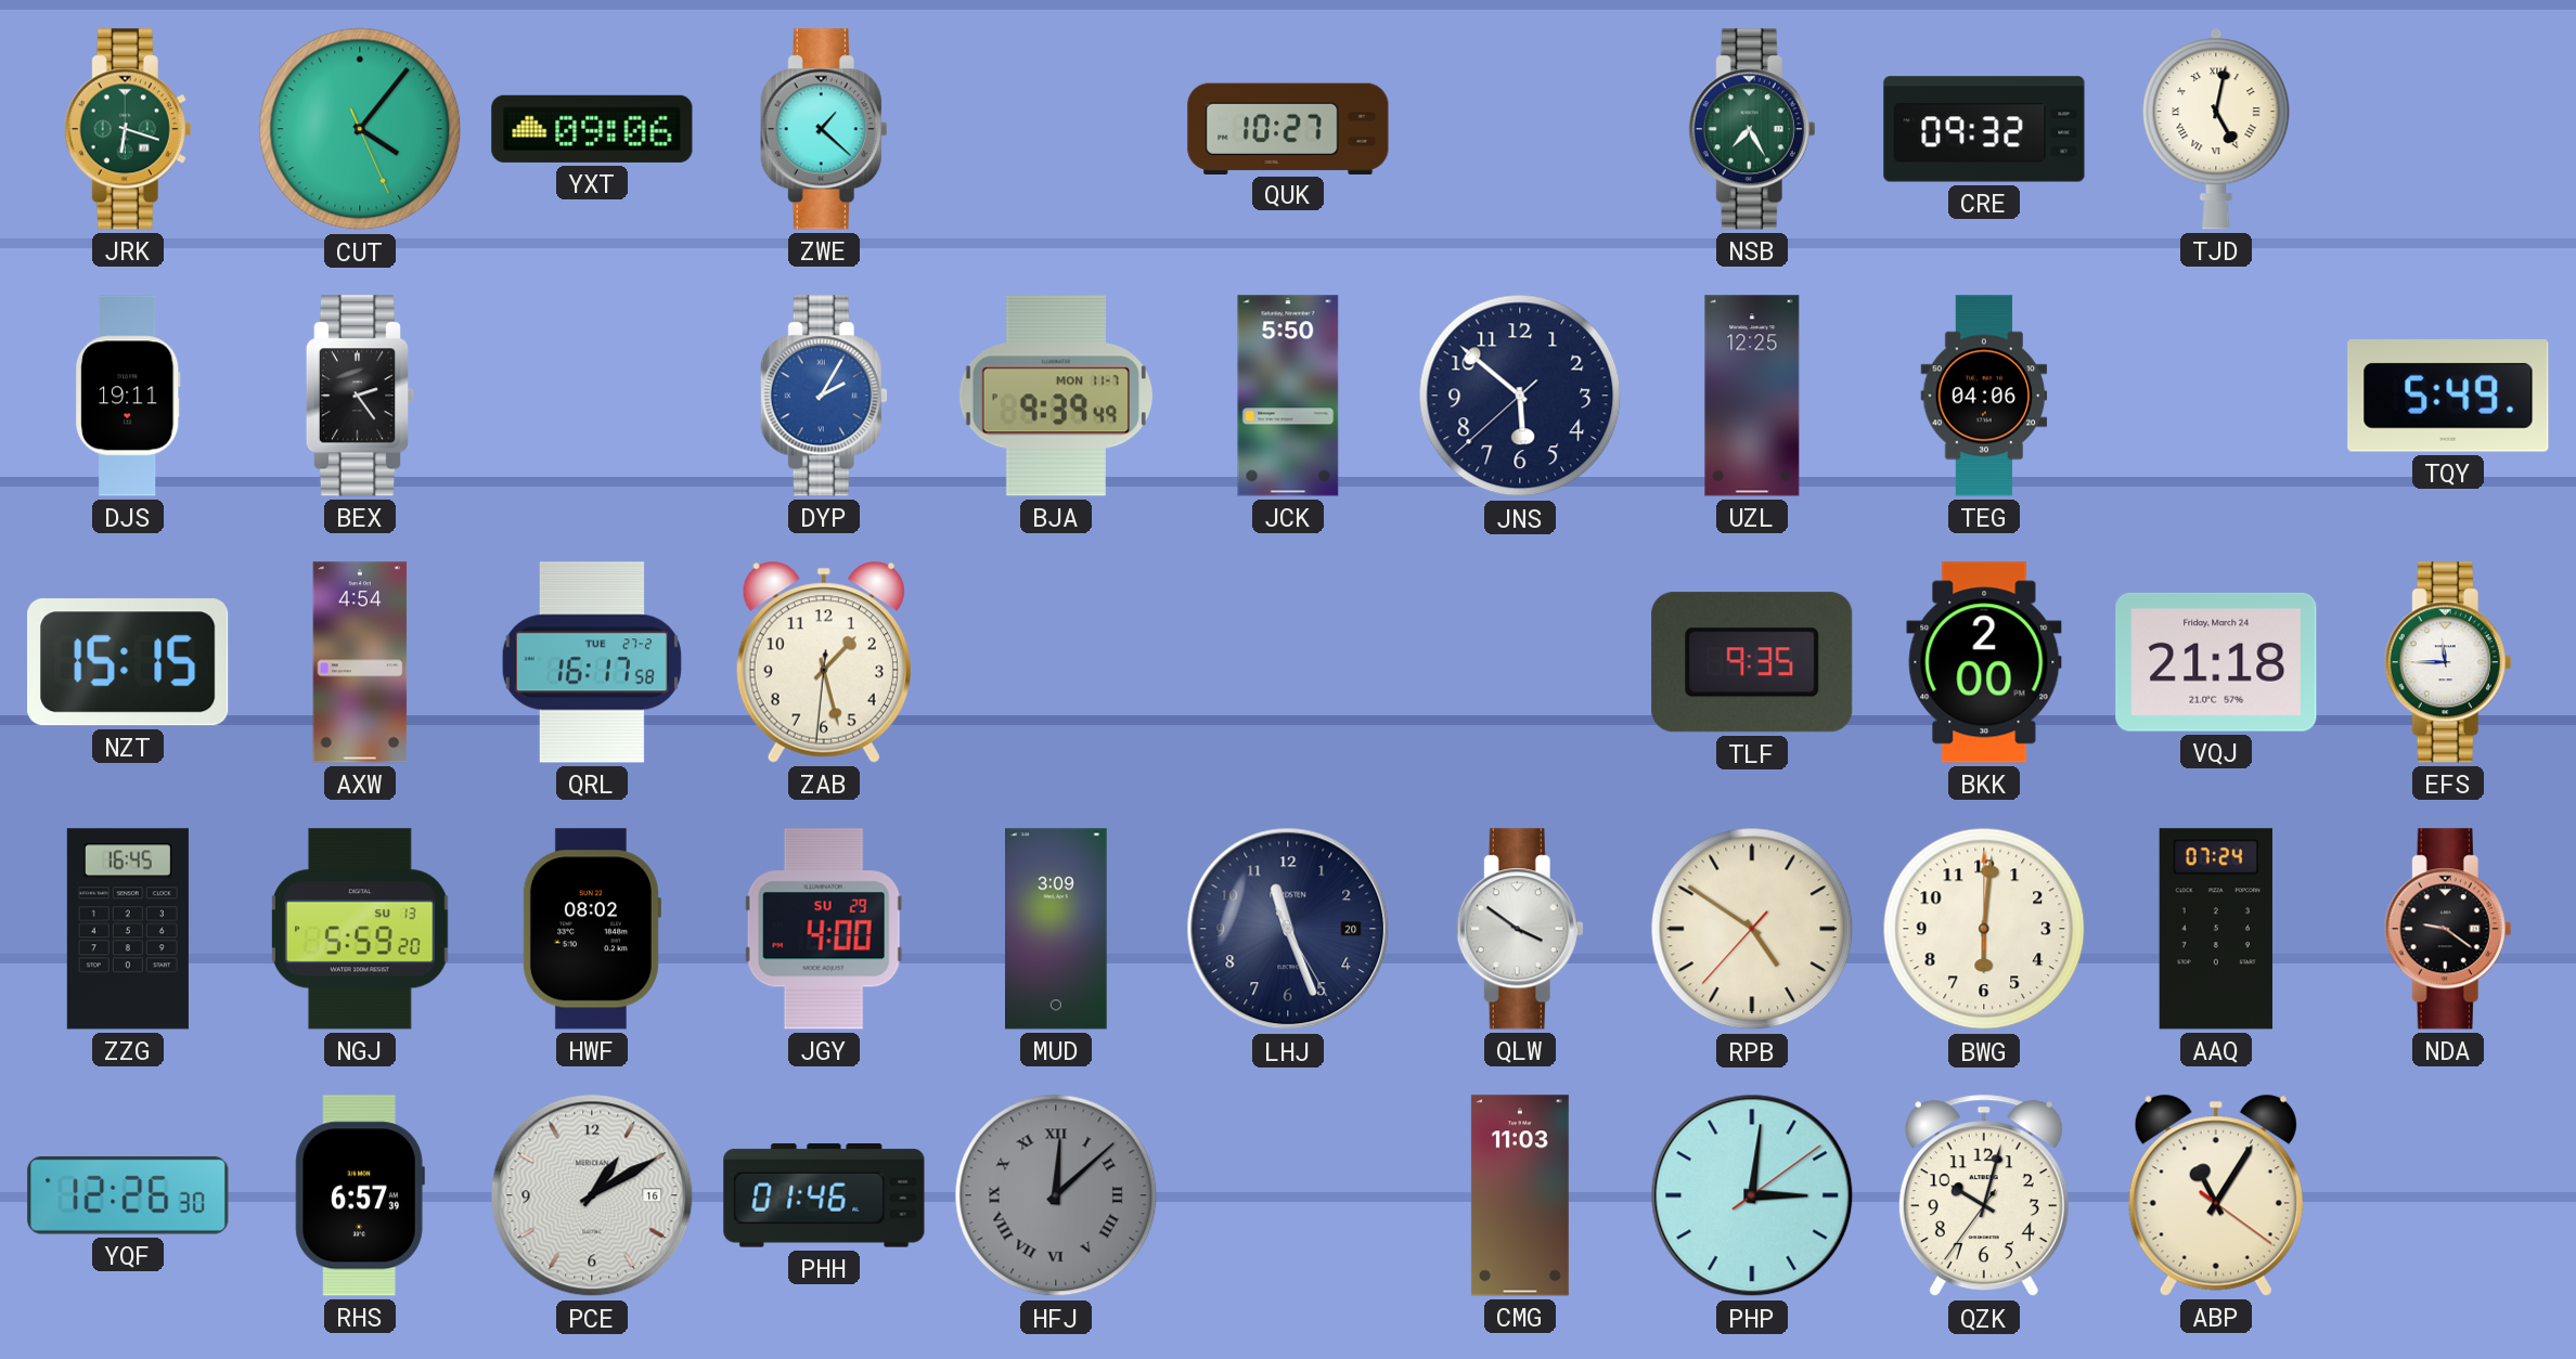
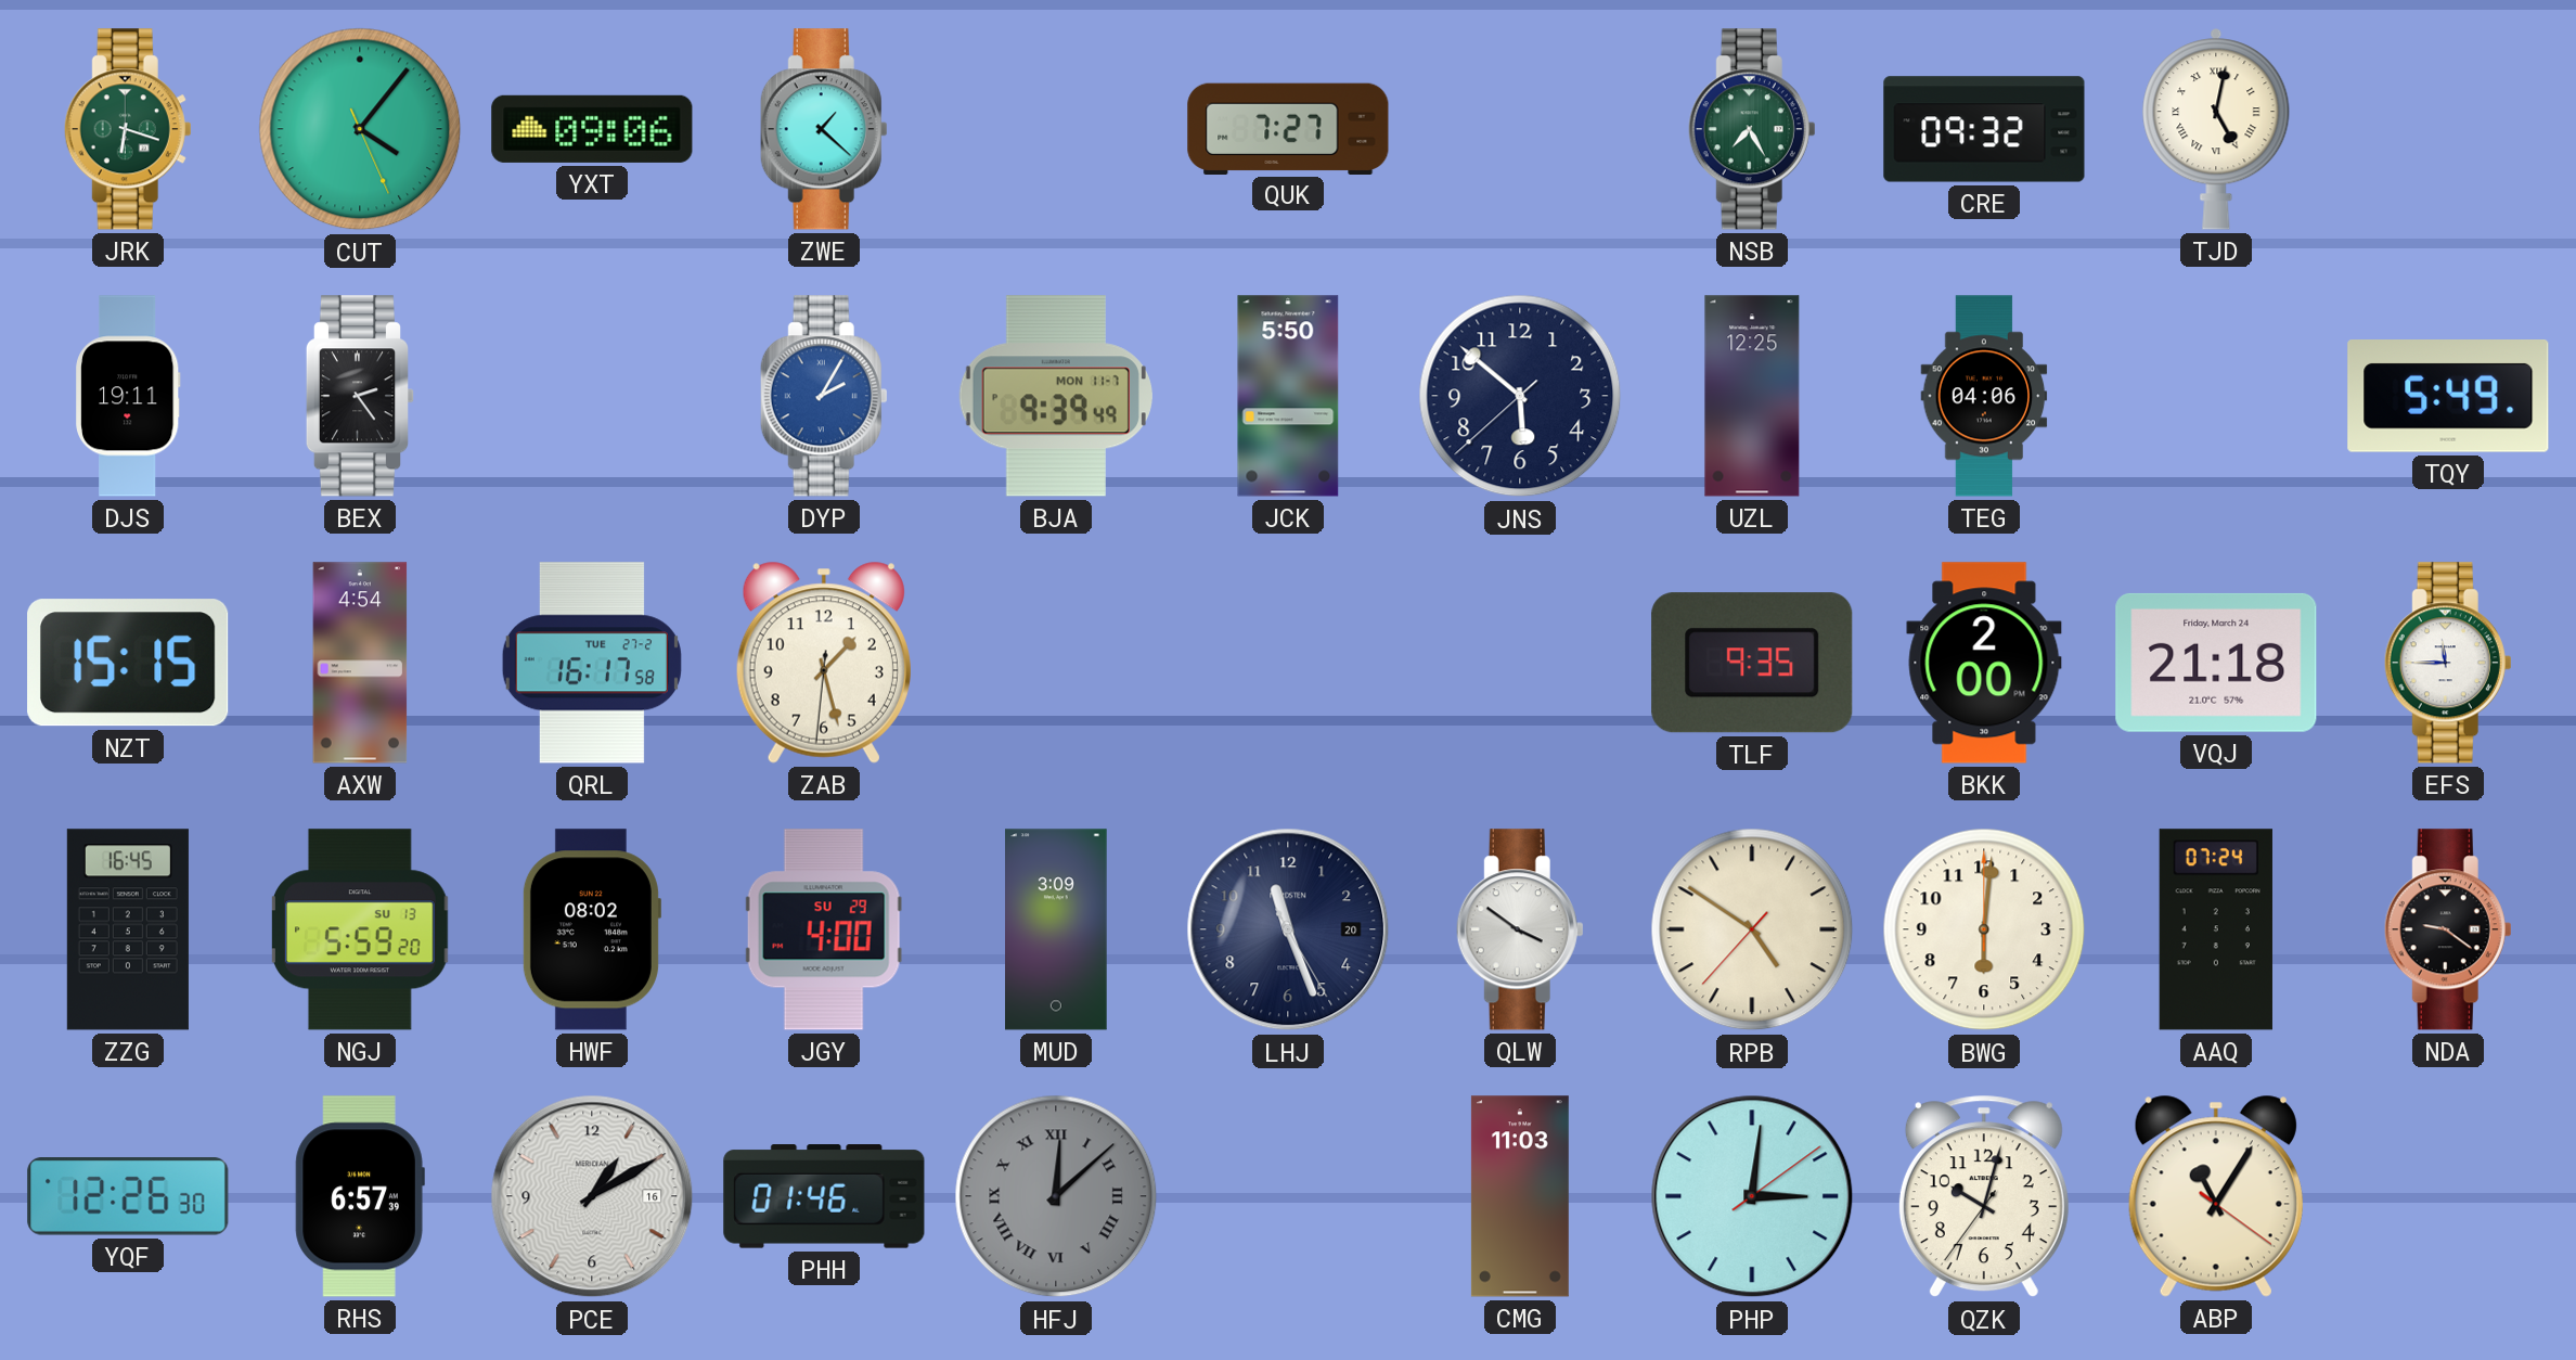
QUK: 10:27 -> 7:27
